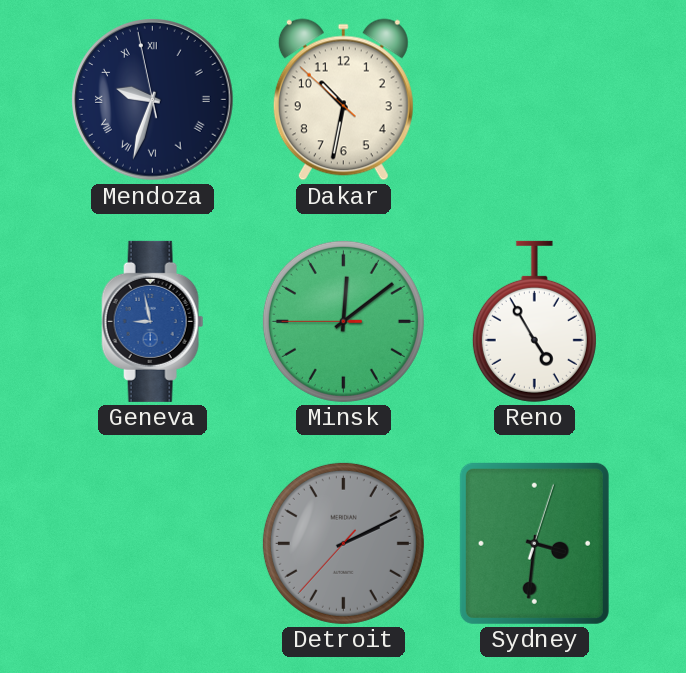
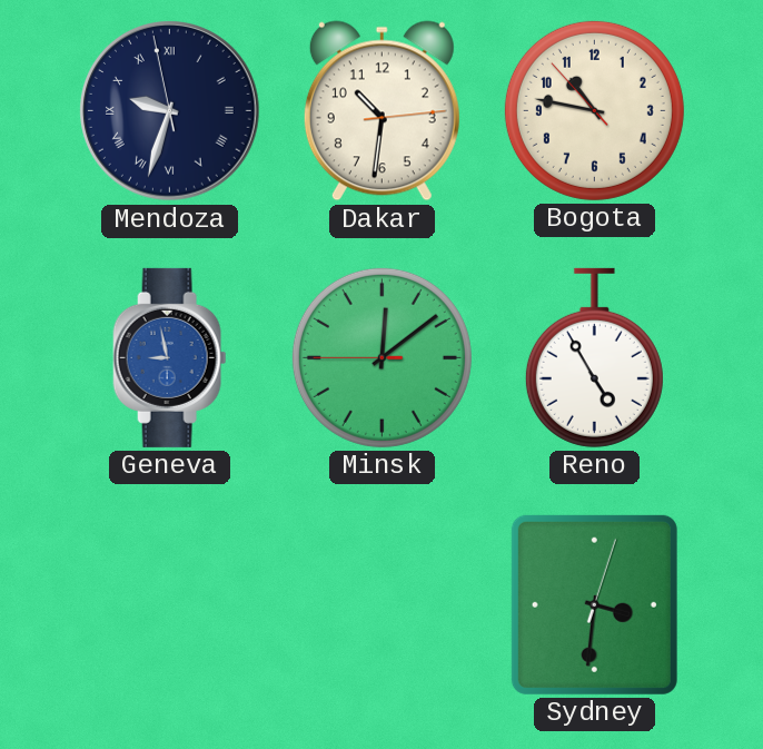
Dakar: 10:31:52 -> 10:31:14
Bogota: none -> 10:46
Detroit: 2:10 -> none
